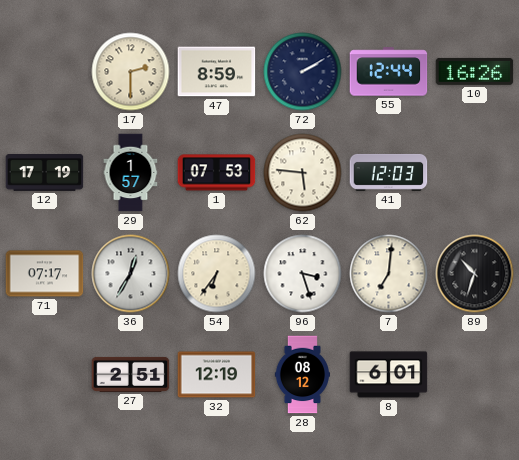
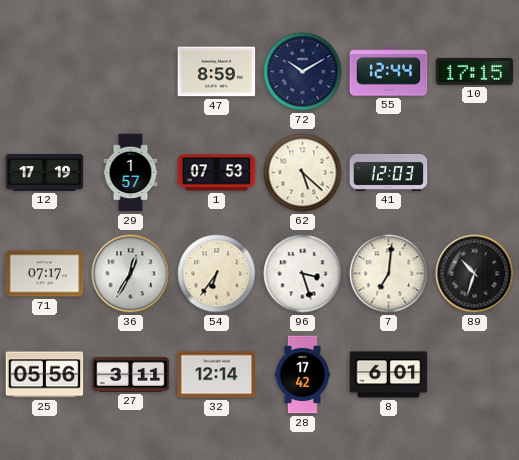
17: 2:30 -> none
72: 2:10 -> 10:10
10: 16:26 -> 17:15
62: 5:46 -> 5:22
25: none -> 05:56
27: 2:51 -> 3:11
32: 12:19 -> 12:14
28: 08:12 -> 17:42
